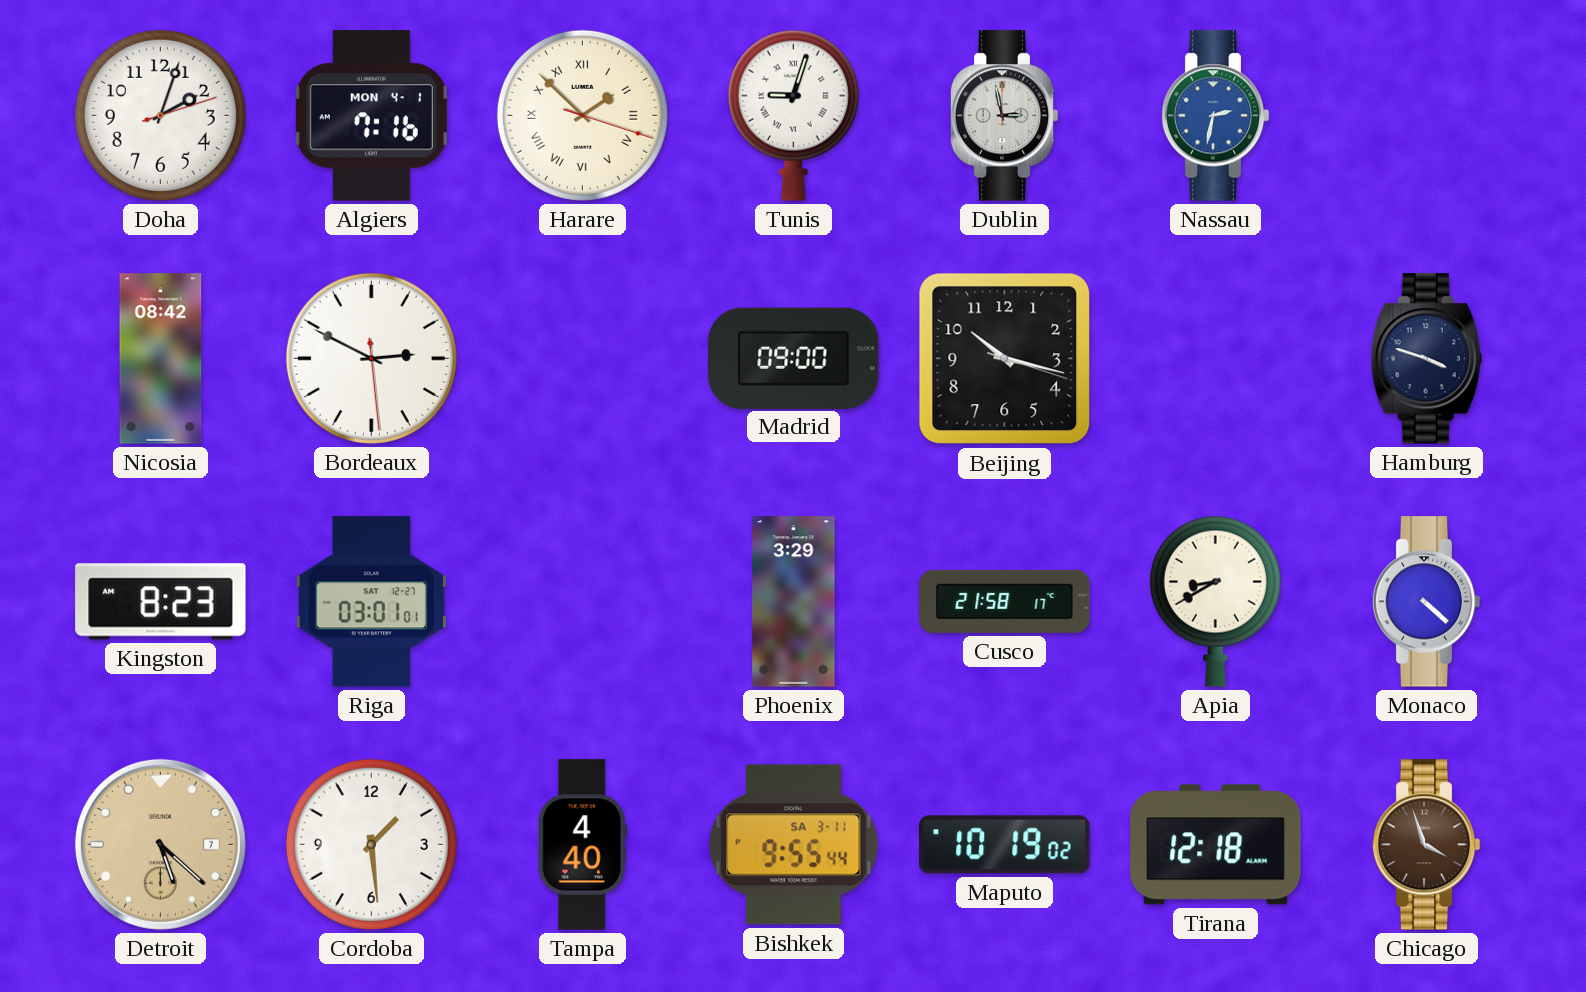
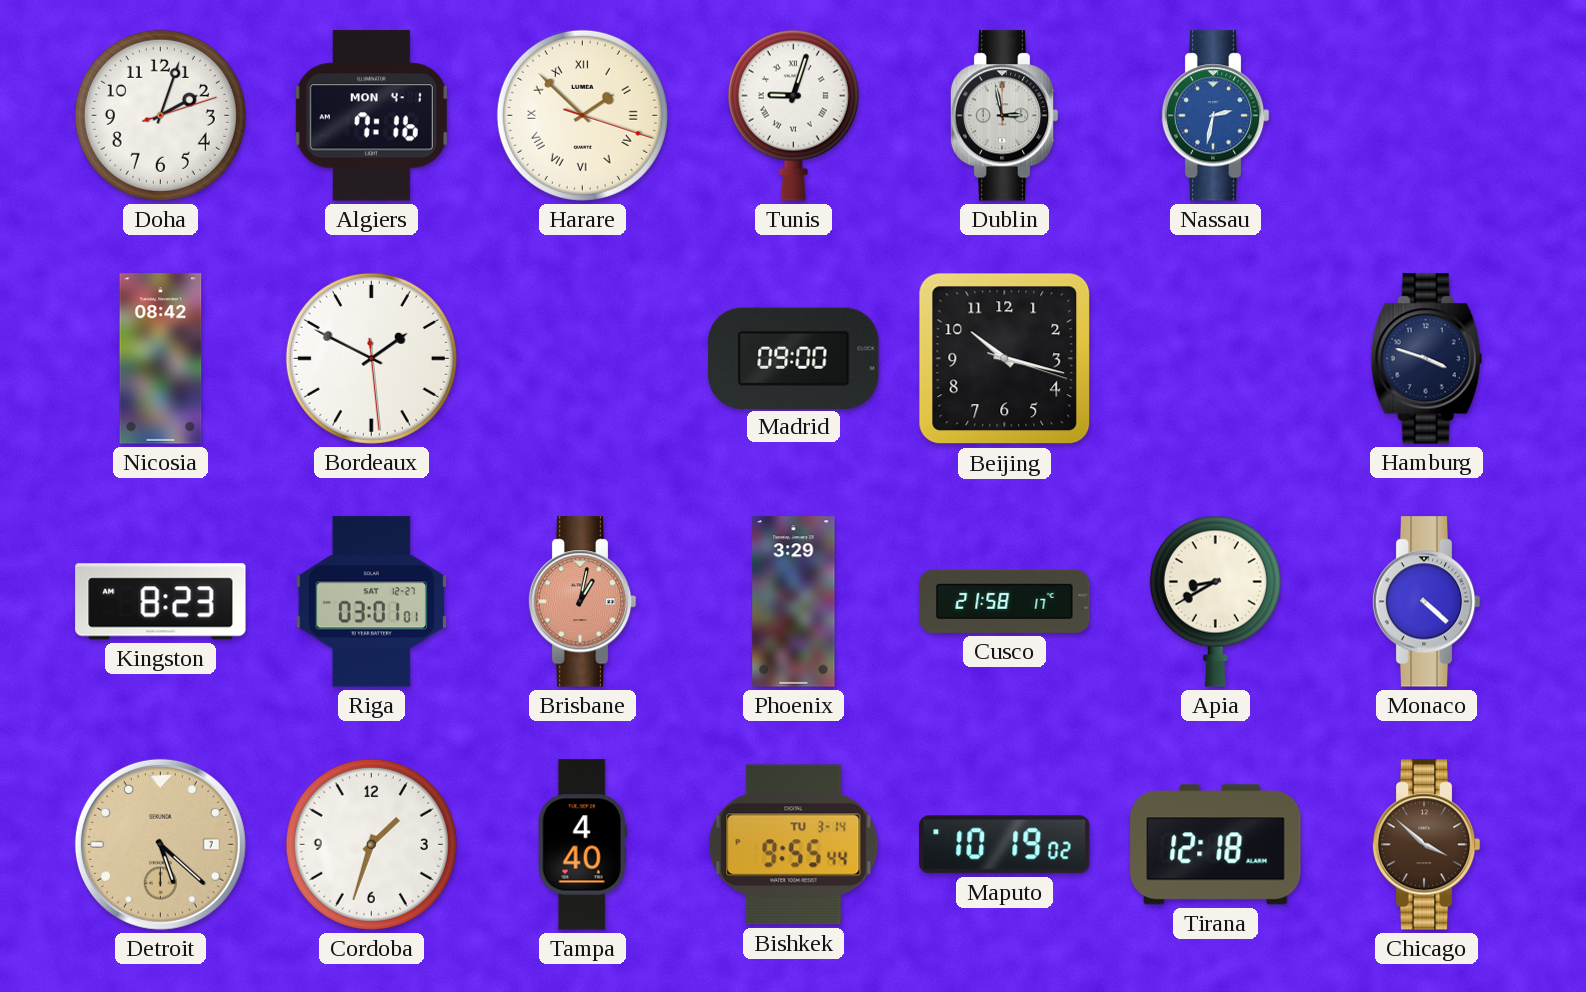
Bordeaux: 2:49 -> 1:49
Brisbane: none -> 1:02
Cordoba: 1:29 -> 1:33
Bishkek date: SA 3-11 -> TU 3-14
Chicago: 3:57 -> 3:52
